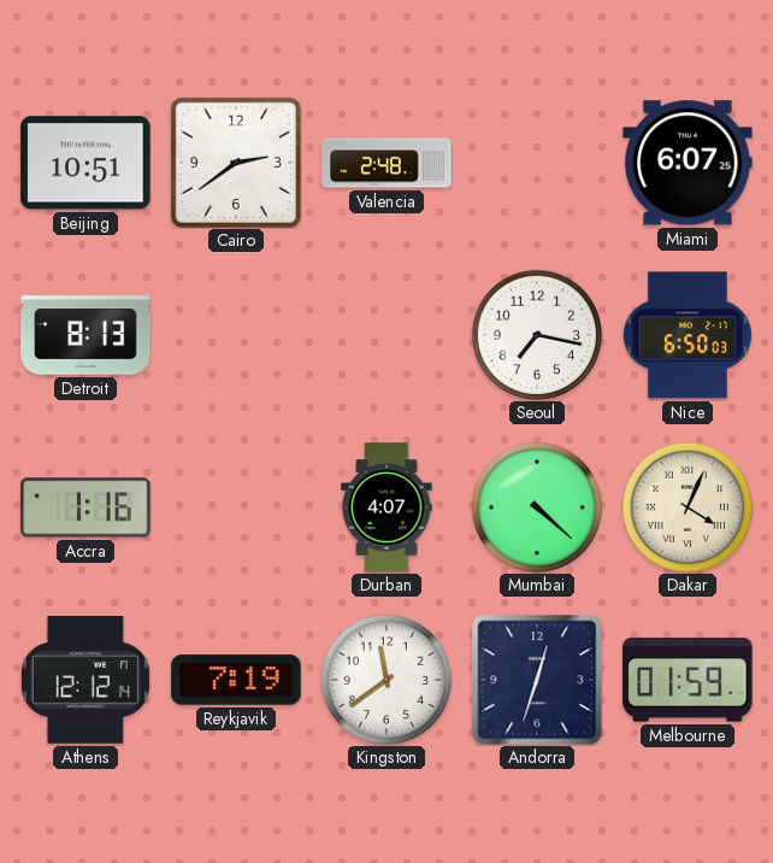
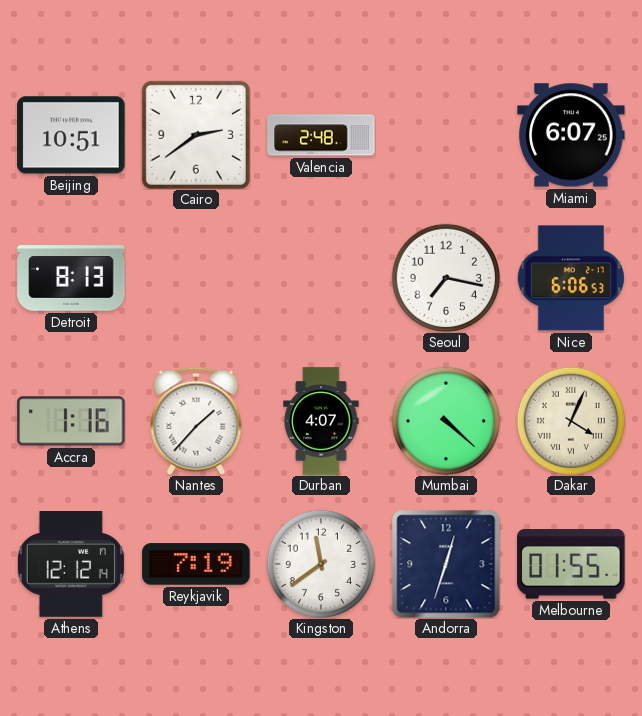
Nice: 6:50 -> 6:06
Nantes: none -> 1:37
Melbourne: 01:59 -> 01:55
